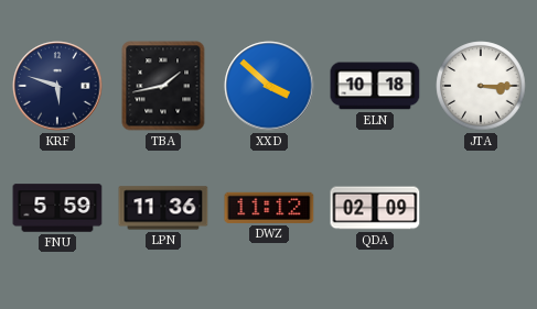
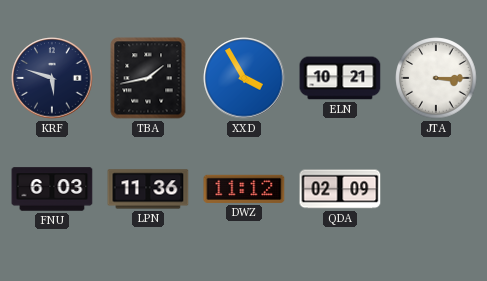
XXD: 3:52 -> 3:55
ELN: 10:18 -> 10:21
FNU: 5:59 -> 6:03
